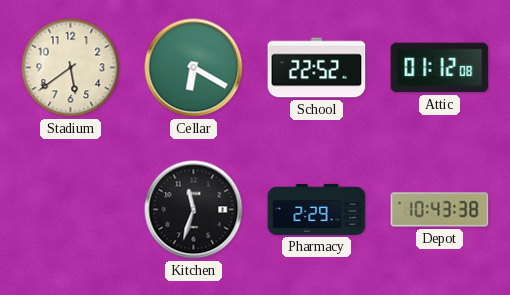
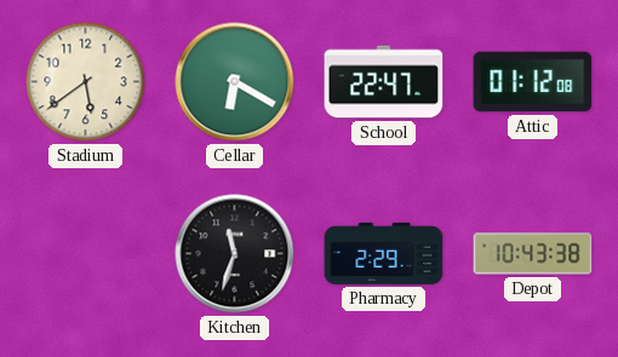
School: 22:52 -> 22:47
